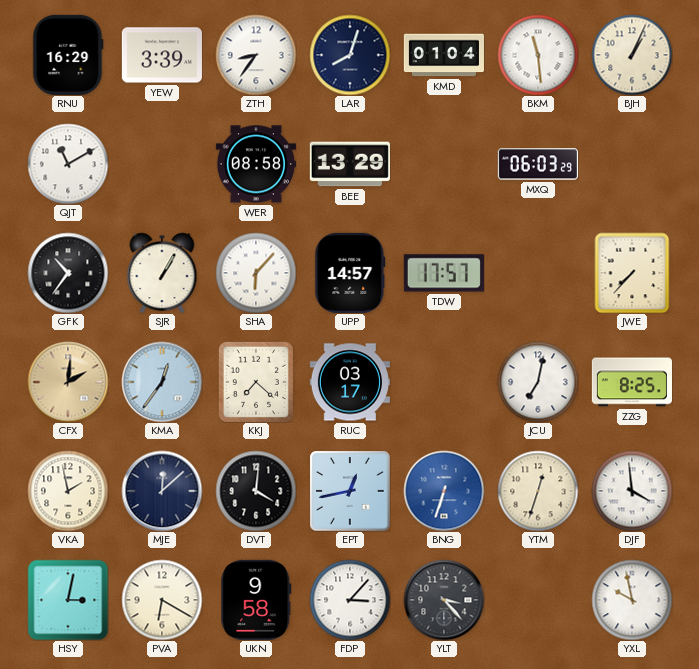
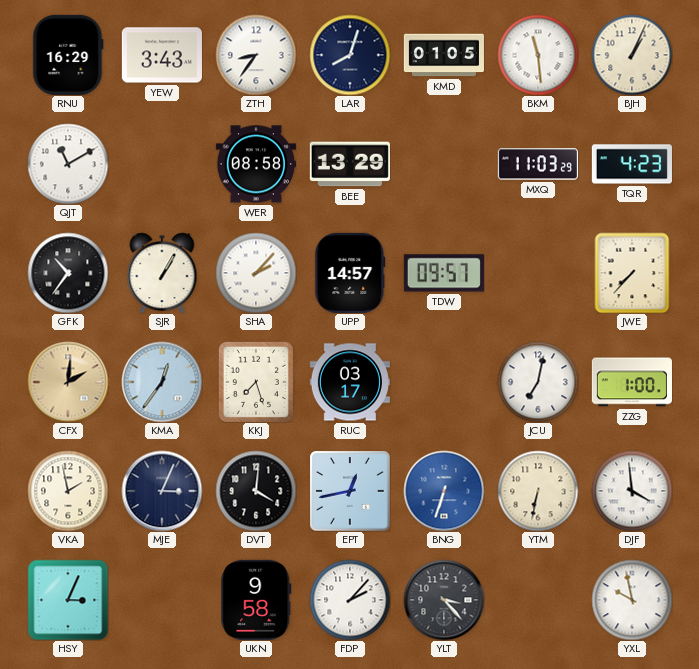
YEW: 3:39 -> 3:43
KMD: 01:04 -> 01:05
MXQ: 06:03 -> 11:03
TQR: none -> 4:23
SHA: 6:07 -> 2:07
TDW: 17:57 -> 09:57
KKJ: 7:22 -> 7:27
ZZG: 8:25 -> 1:00
MJE: 12:08 -> 3:04
YTM: 12:33 -> 6:32
HSY: 3:02 -> 3:04
PVA: 6:20 -> none
FDP: 3:07 -> 2:07
